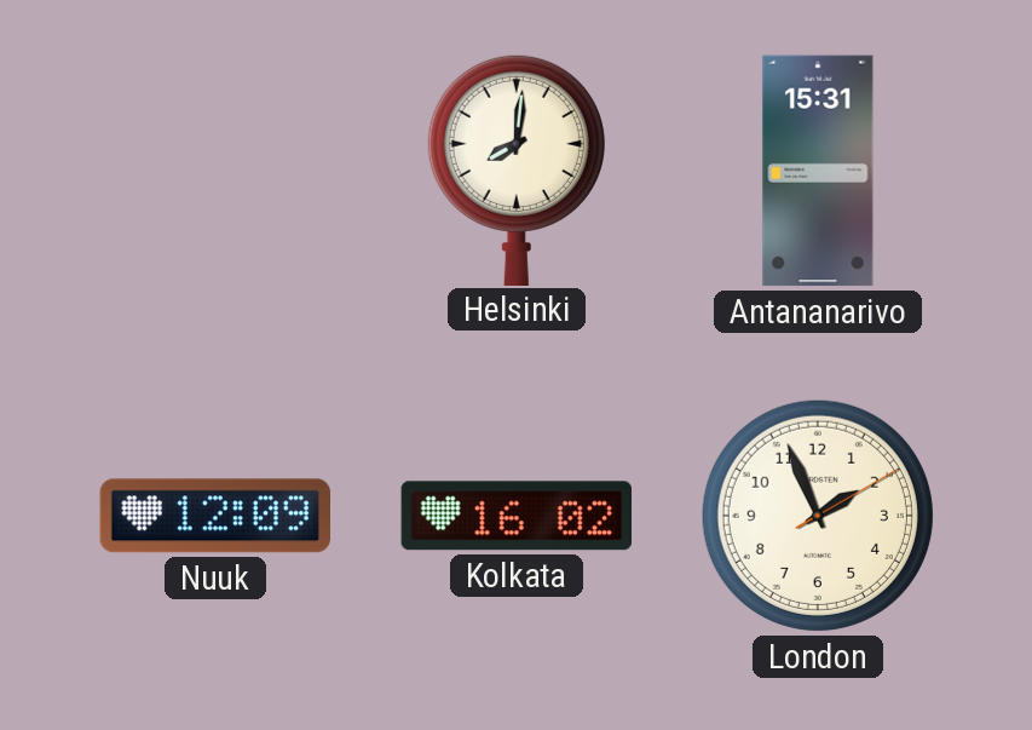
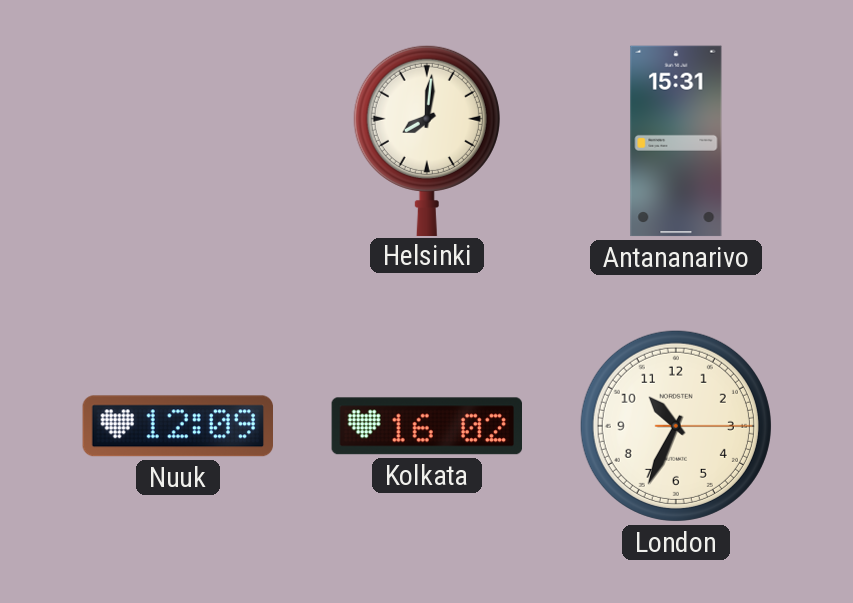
London: 1:56 -> 10:34
